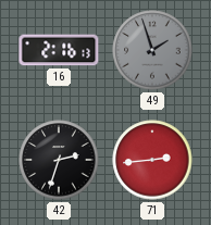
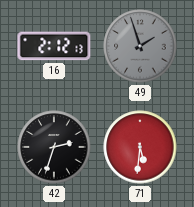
16: 2:16 -> 2:12
71: 2:44 -> 5:31
